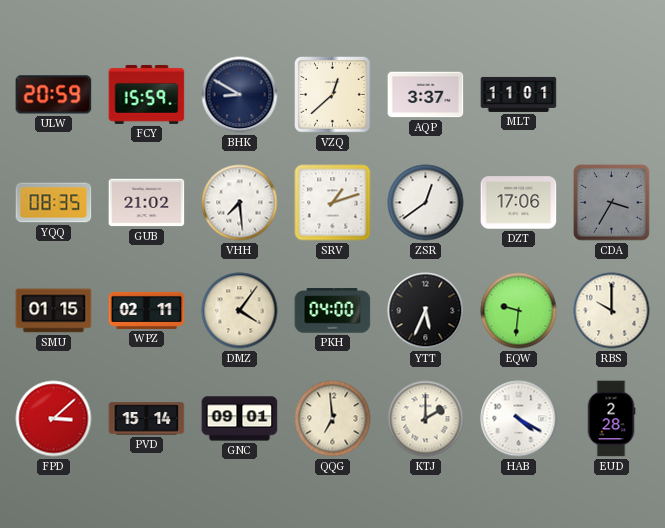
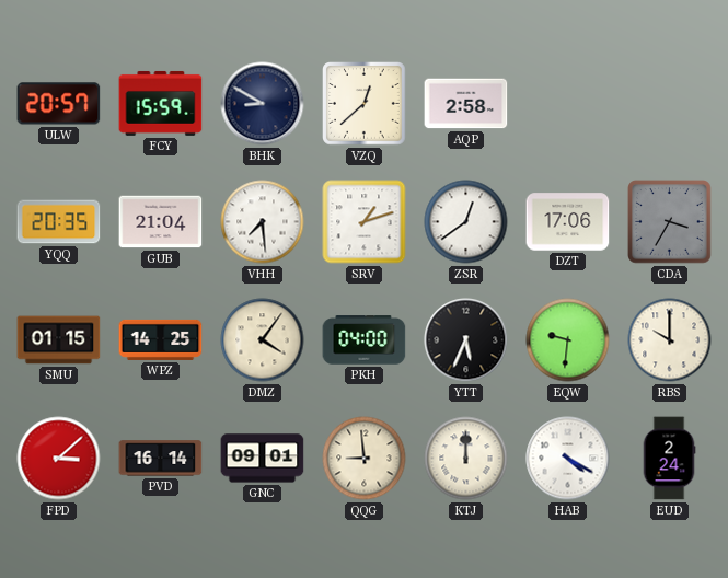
ULW: 20:59 -> 20:57
AQP: 3:37 -> 2:58
MLT: 11:01 -> none
YQQ: 08:35 -> 20:35
GUB: 21:02 -> 21:04
WPZ: 02:11 -> 14:25
PVD: 15:14 -> 16:14
QQG: 6:59 -> 8:59
KTJ: 2:00 -> 12:00
EUD: 2:28 -> 2:24
